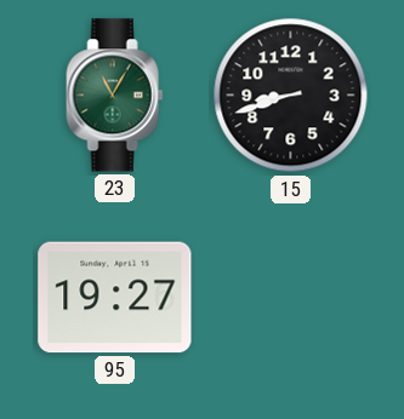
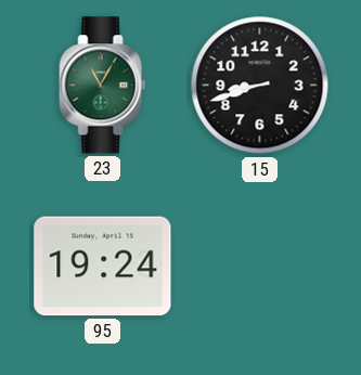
95: 19:27 -> 19:24
